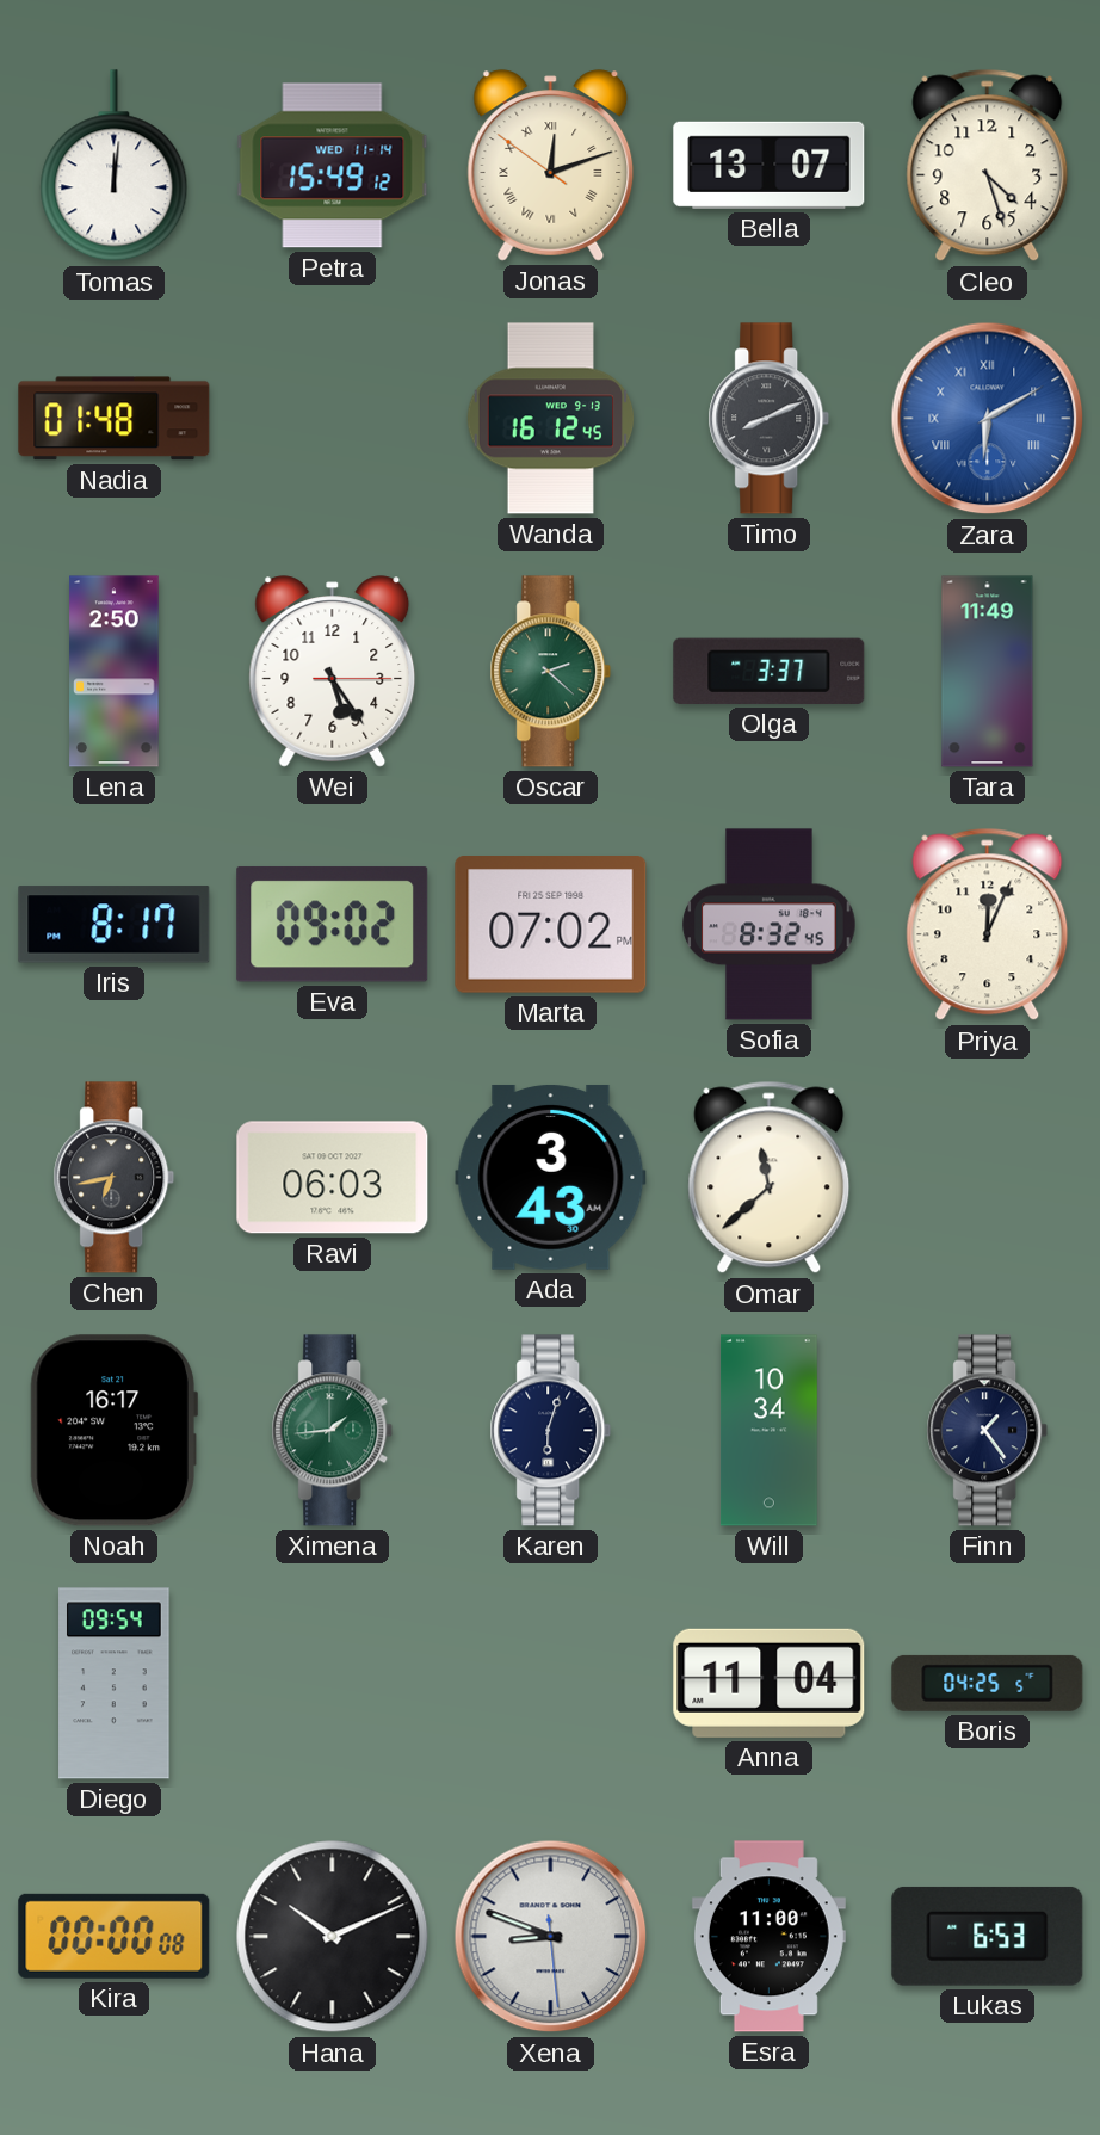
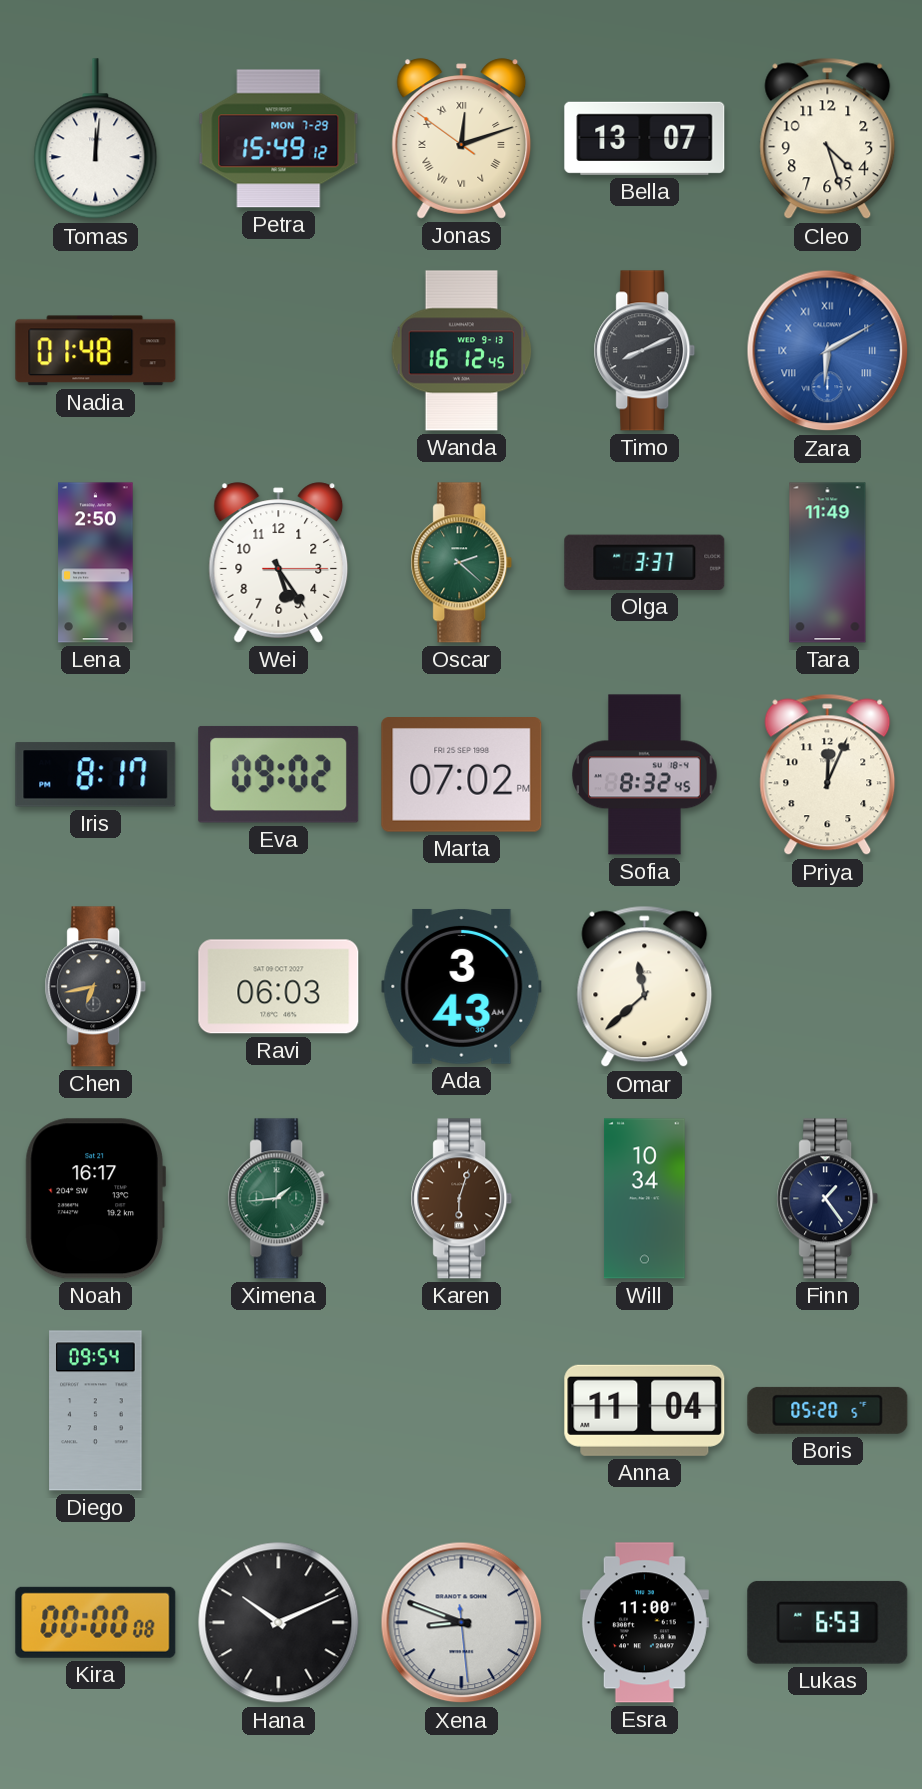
Petra date: WED 11-14 -> MON 7-29
Karen dial: navy -> brown
Boris: 04:25 -> 05:20
